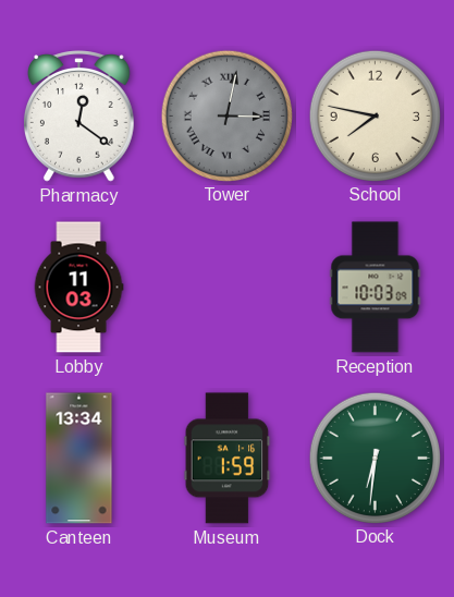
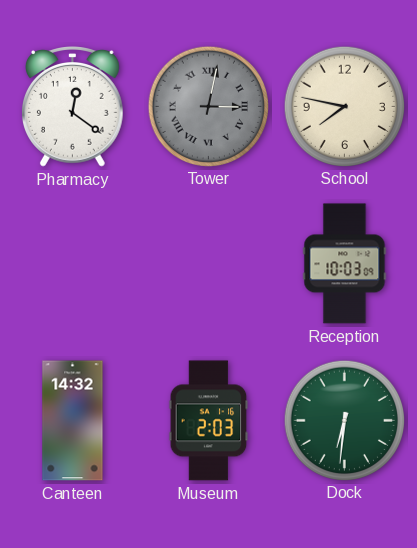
Lobby: 11:03 -> none
Canteen: 13:34 -> 14:32
Museum: 1:59 -> 2:03
